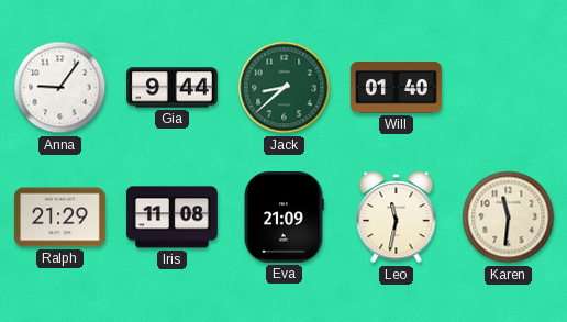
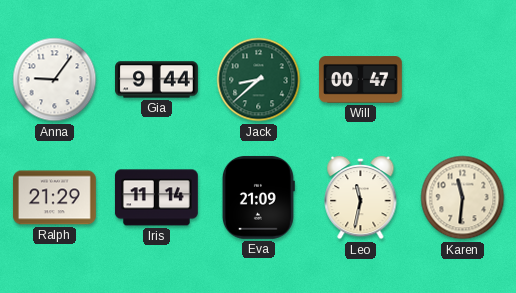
Will: 01:40 -> 00:47
Iris: 11:08 -> 11:14
